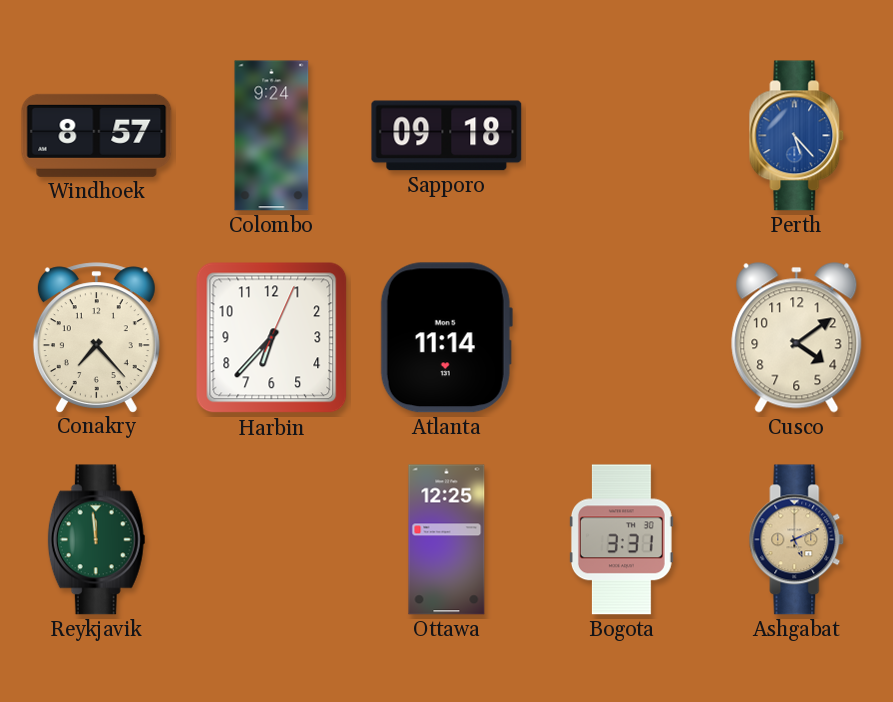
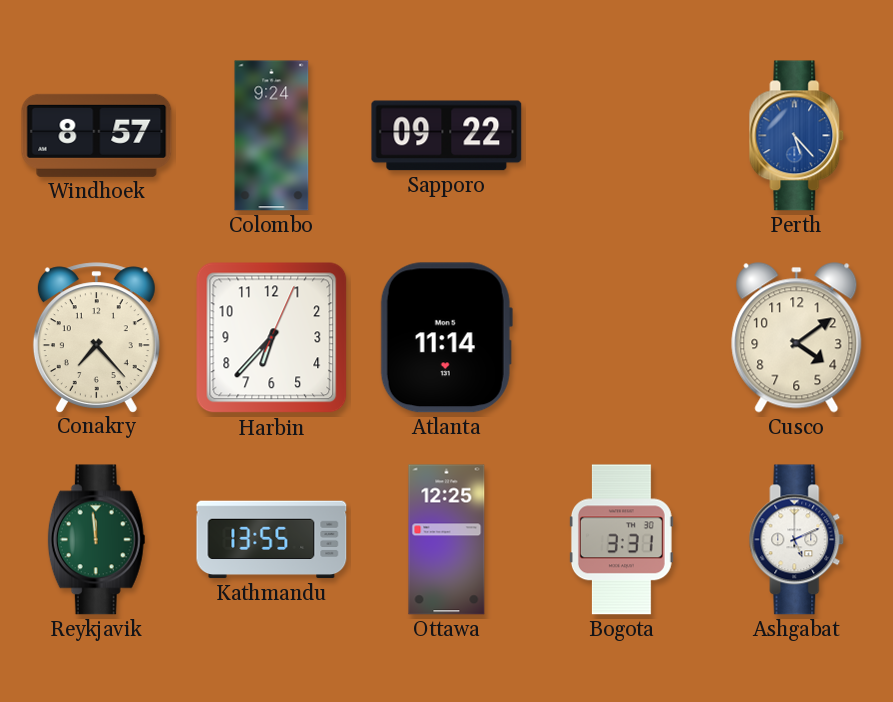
Sapporo: 09:18 -> 09:22
Kathmandu: none -> 13:55
Ashgabat dial: champagne -> white
